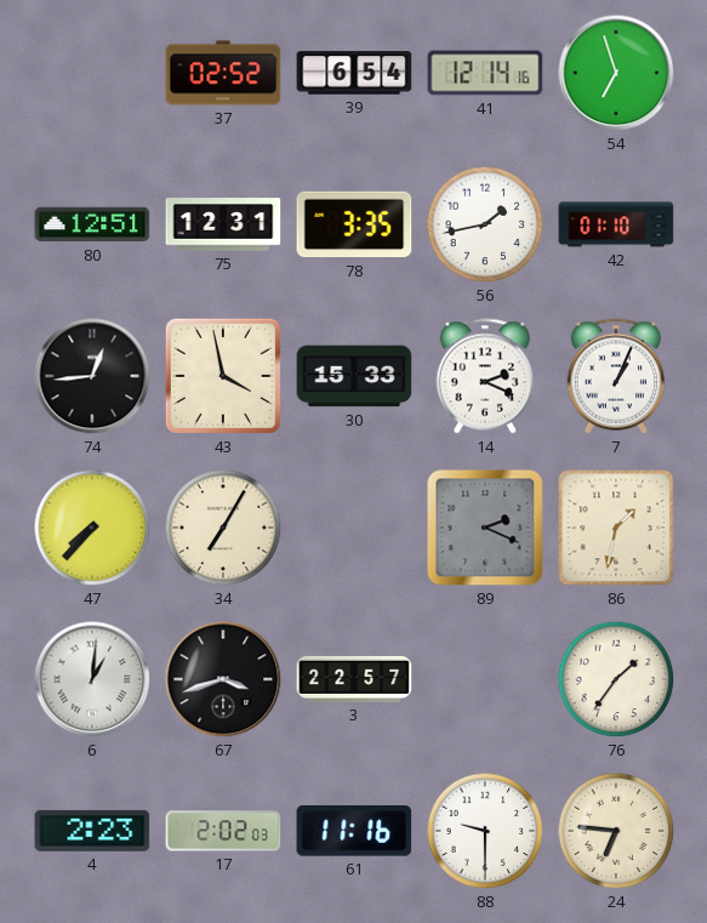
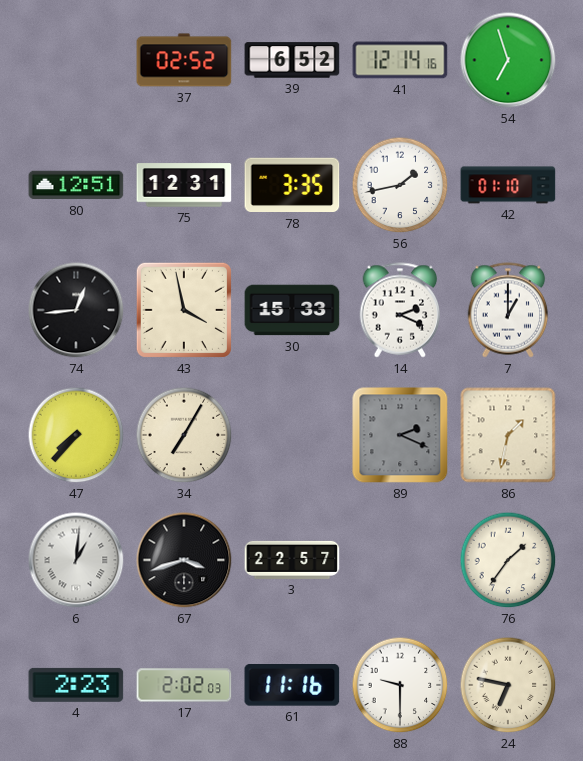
39: 6:54 -> 6:52
7: 1:04 -> 1:00
24: 6:46 -> 6:47
